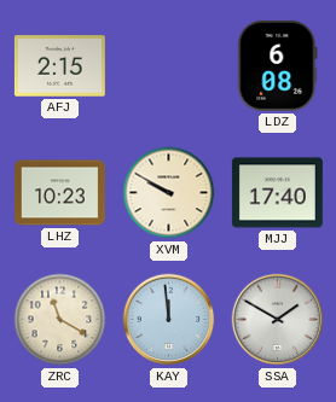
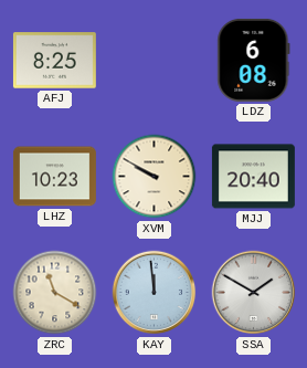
AFJ: 2:15 -> 8:25
MJJ: 17:40 -> 20:40
